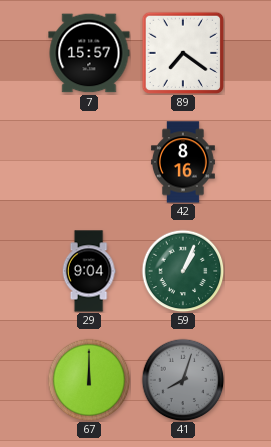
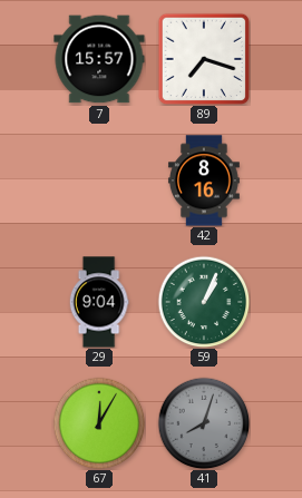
89: 7:21 -> 7:18
67: 12:00 -> 12:05
